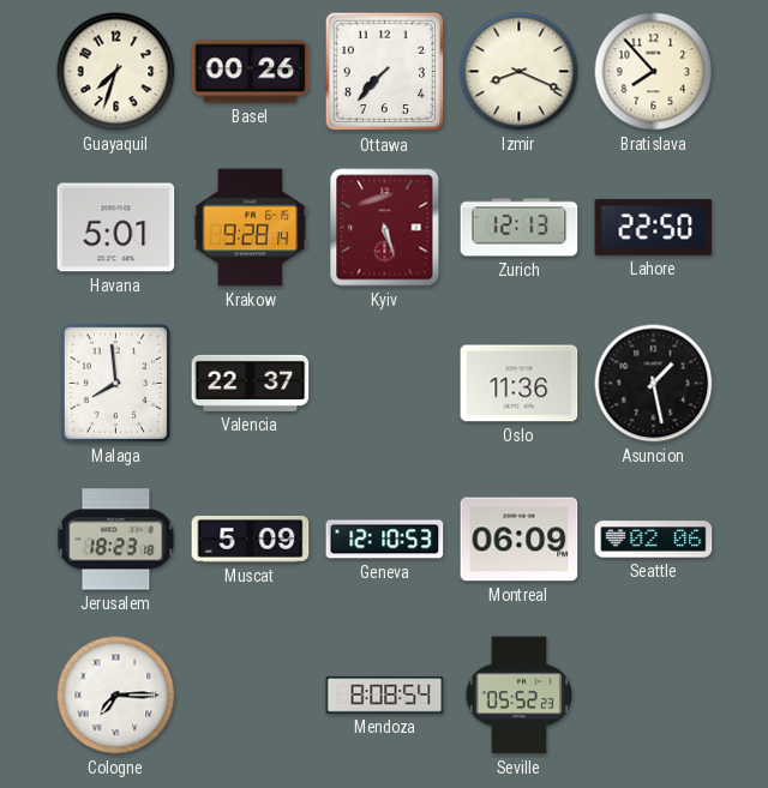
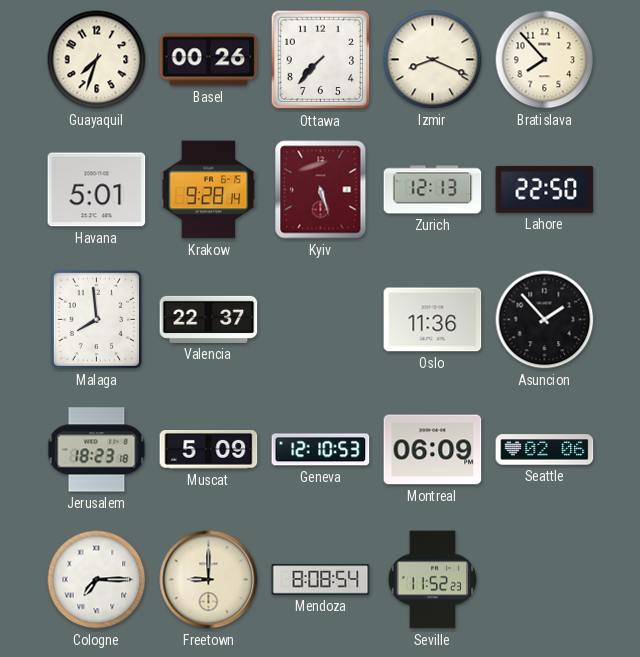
Asuncion: 1:28 -> 1:53
Freetown: none -> 9:00
Seville: 05:52 -> 11:52
